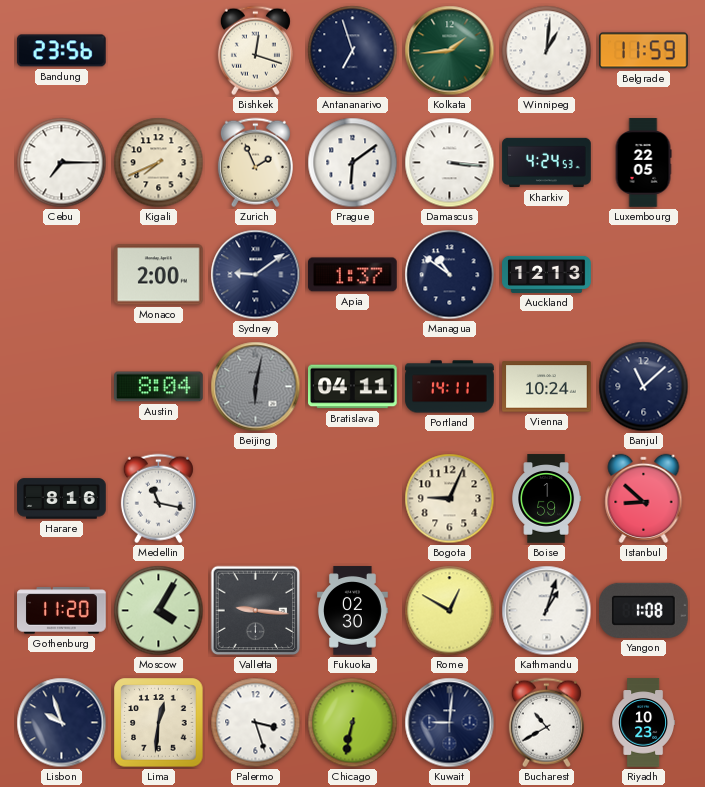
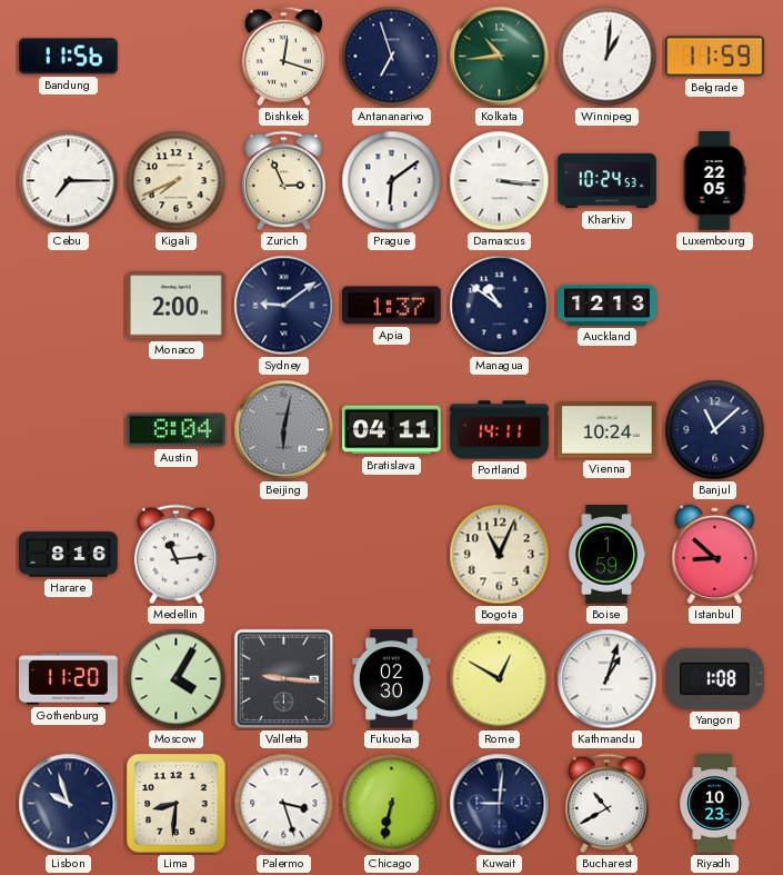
Bandung: 23:56 -> 11:56
Kolkata: 1:44 -> 10:44
Zurich: 1:56 -> 2:56
Kharkiv: 4:24 -> 10:24
Medellin: 11:17 -> 11:14
Bogota: 9:04 -> 11:04
Lima: 12:31 -> 8:31
